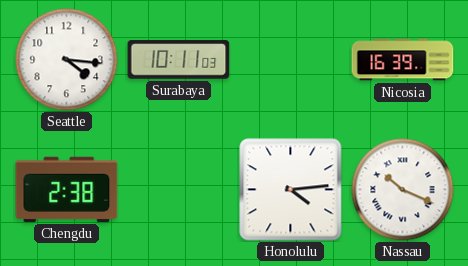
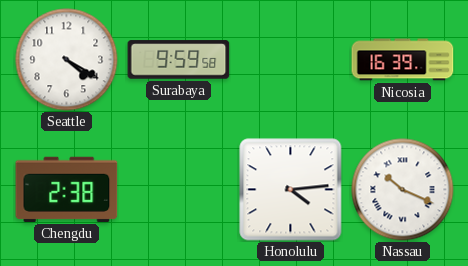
Seattle: 4:16 -> 4:20
Surabaya: 10:11 -> 9:59
